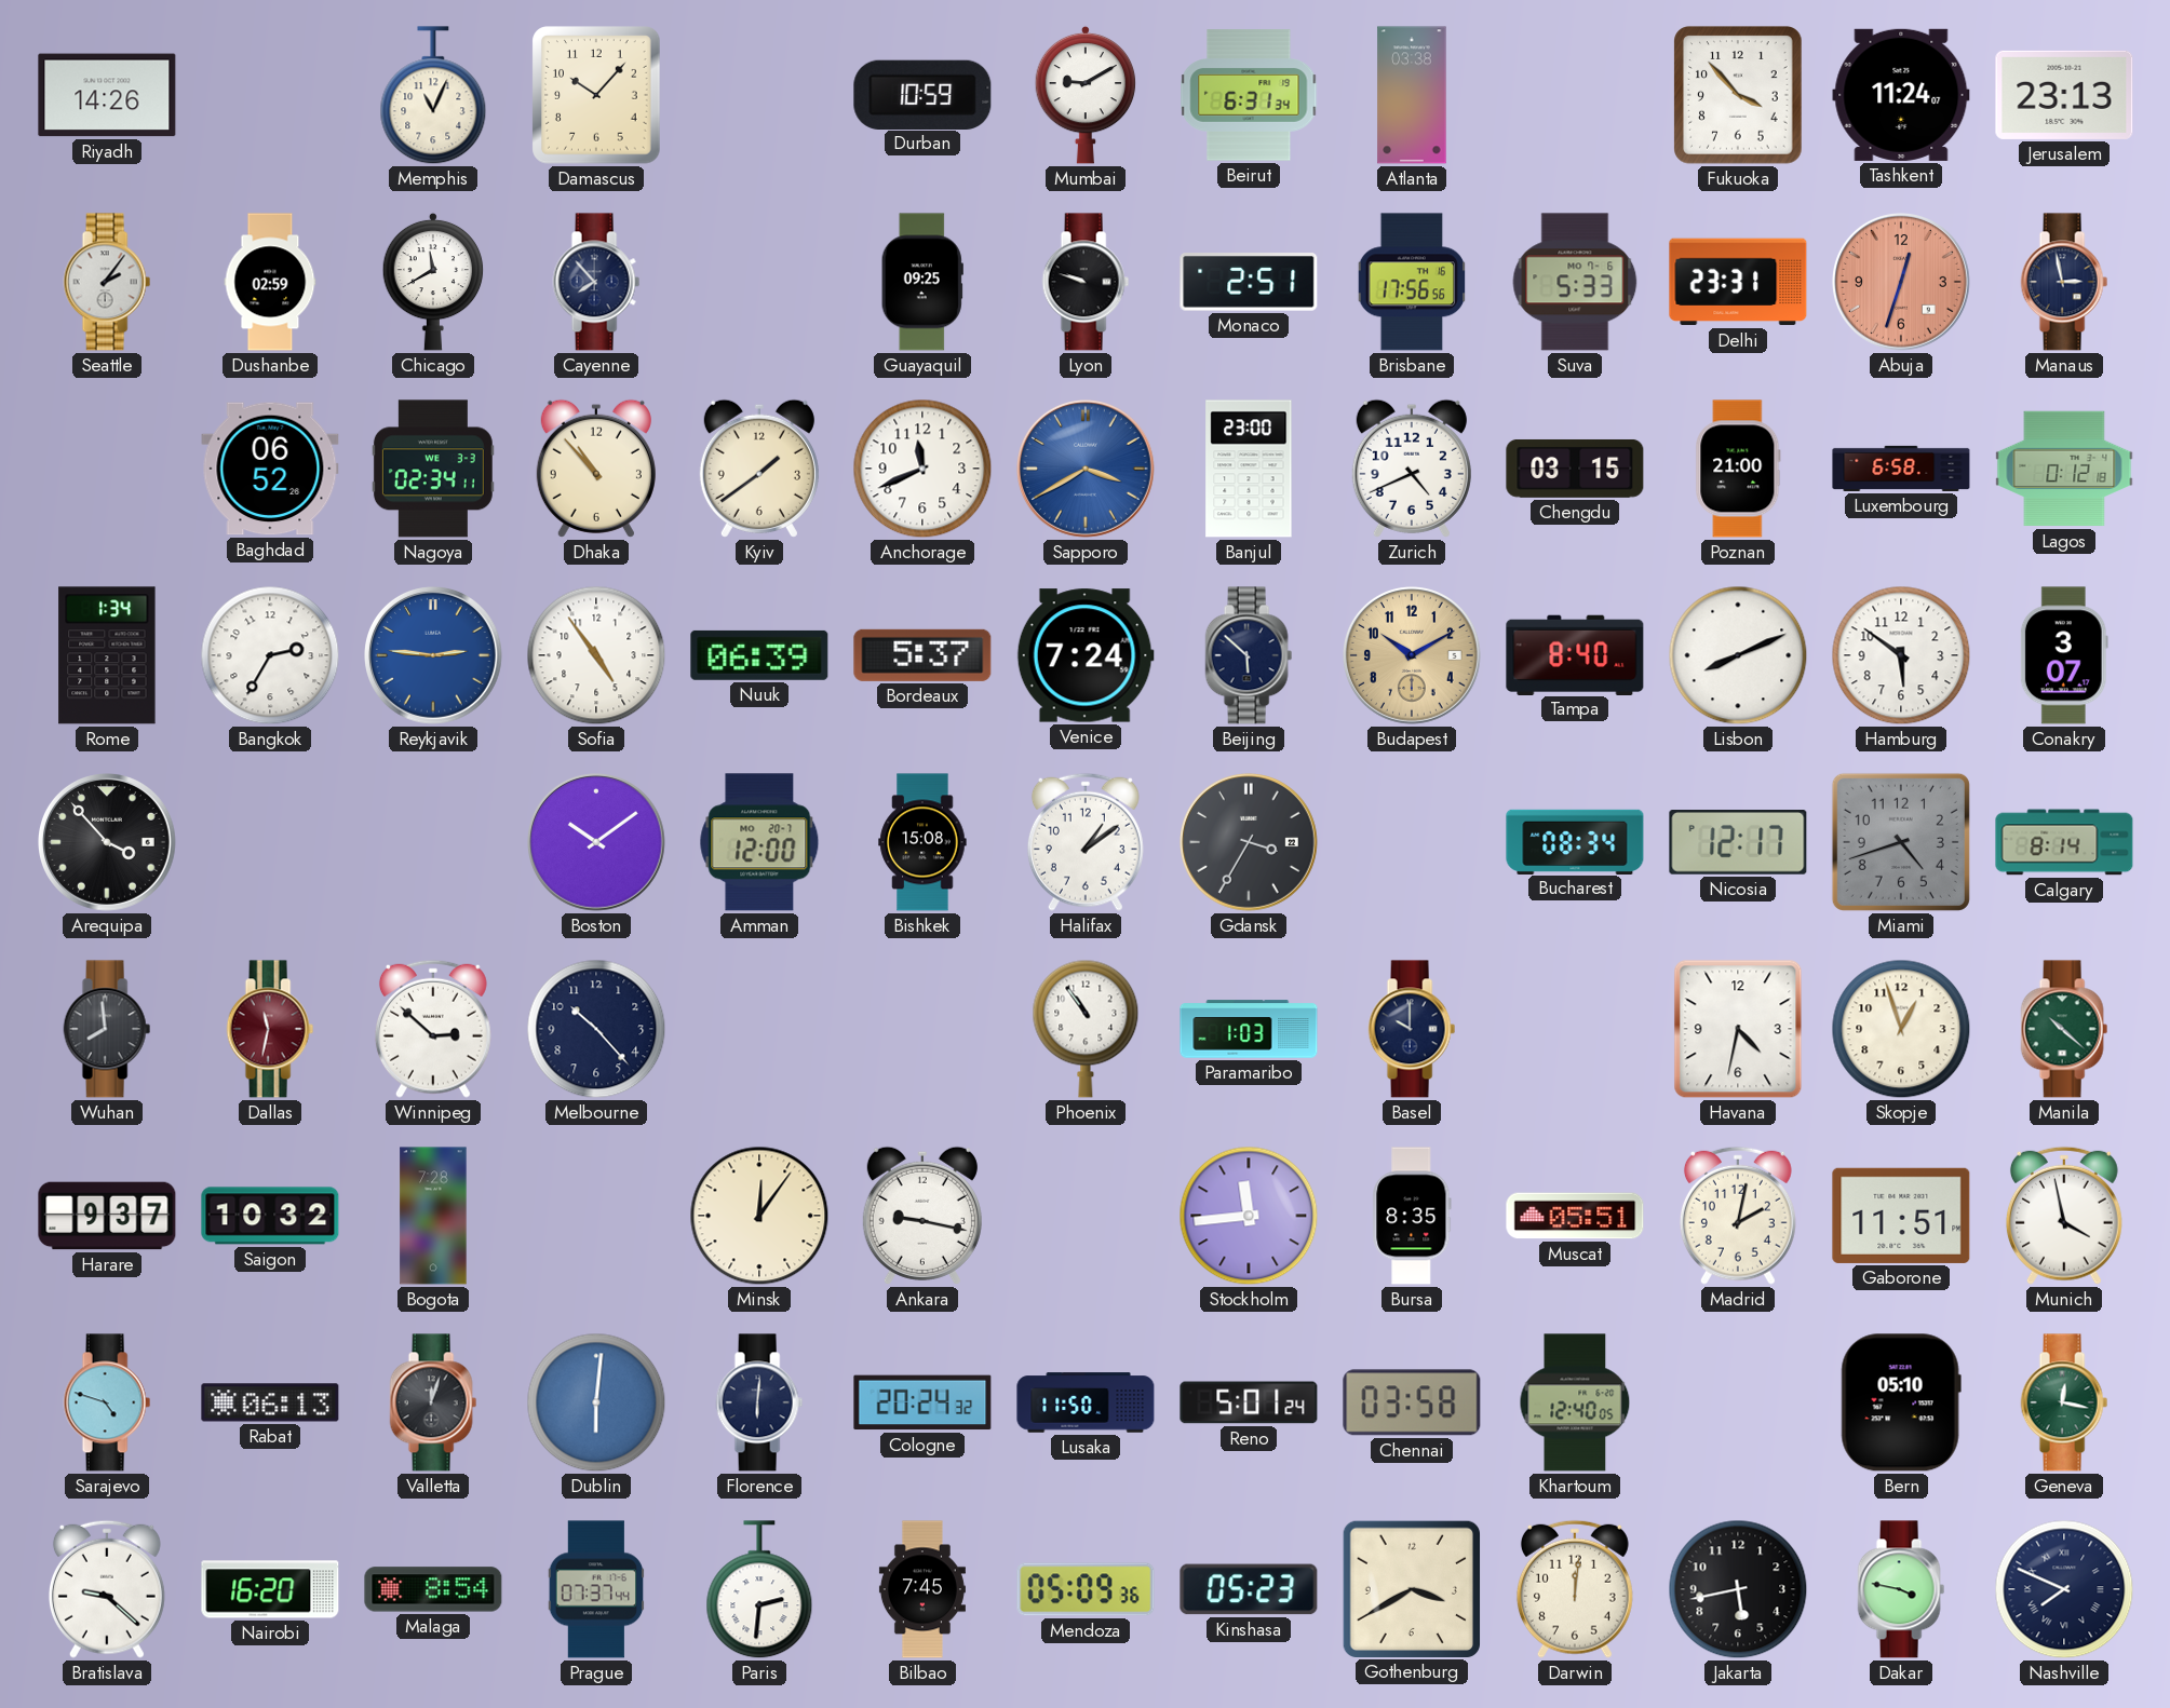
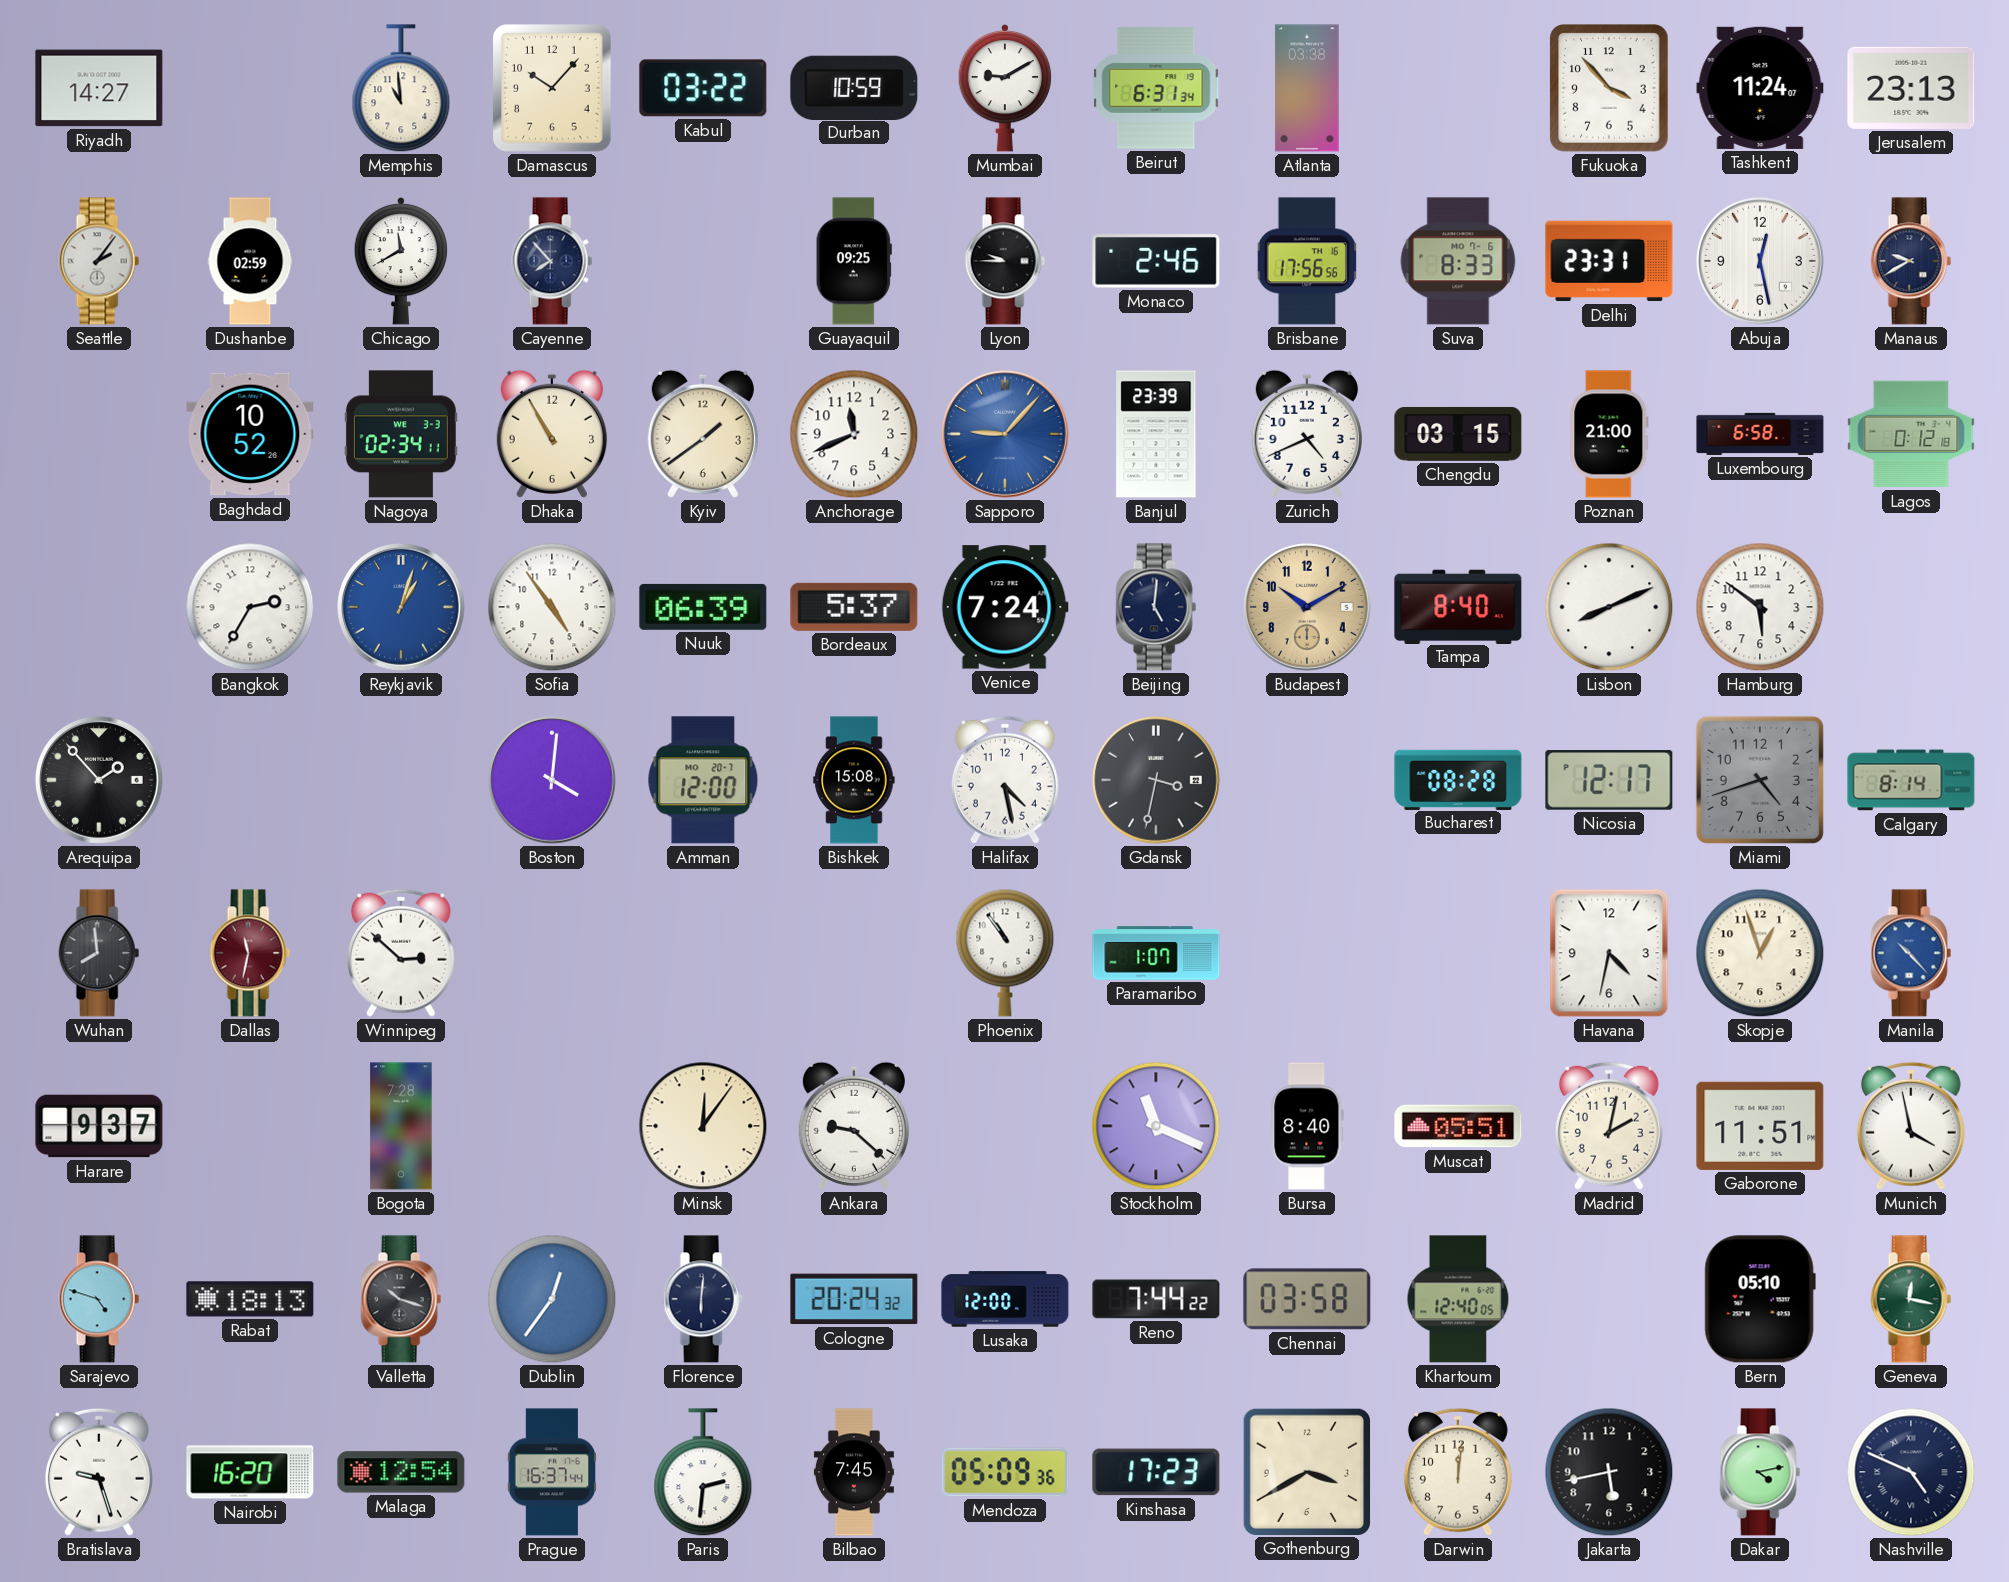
Riyadh: 14:26 -> 14:27
Memphis: 11:04 -> 10:59
Kabul: none -> 03:22
Lyon: 9:48 -> 9:45
Monaco: 2:51 -> 2:46
Suva: 5:33 -> 8:33
Abuja: 12:33 -> 12:28
Abuja dial: salmon -> white
Manaus: 2:58 -> 9:40
Baghdad: 06:52 -> 10:52
Dhaka: 10:53 -> 10:55
Sapporo: 3:40 -> 9:07
Banjul: 23:00 -> 23:39
Rome: 1:34 -> none
Reykjavik: 2:46 -> 1:03
Beijing: 5:52 -> 5:01
Conakry: 3:07 -> none
Arequipa: 3:53 -> 1:53
Boston: 10:09 -> 4:01
Halifax: 1:09 -> 4:28
Gdansk: 3:35 -> 3:32
Bucharest: 08:34 -> 08:28
Melbourne: 10:23 -> none
Paramaribo: 1:03 -> 1:07
Basel: 10:00 -> none
Manila: 10:22 -> 10:23
Manila dial: green -> blue
Saigon: 10:32 -> none
Ankara: 9:17 -> 9:22
Stockholm: 11:44 -> 11:19
Bursa: 8:35 -> 8:40
Rabat: 06:13 -> 18:13
Valletta: 12:03 -> 10:18
Dublin: 6:01 -> 12:36
Lusaka: 11:50 -> 12:00
Reno: 5:01 -> 7:44
Bratislava: 9:22 -> 9:27
Malaga: 8:54 -> 12:54
Prague: 07:37 -> 16:37
Kinshasa: 05:23 -> 17:23
Dakar: 3:47 -> 4:13
Nashville: 7:49 -> 4:49
